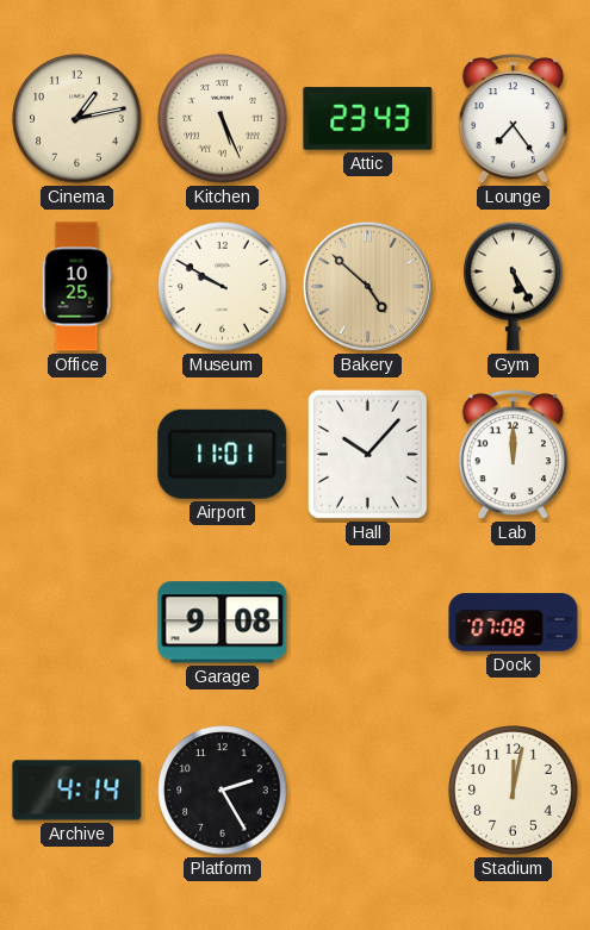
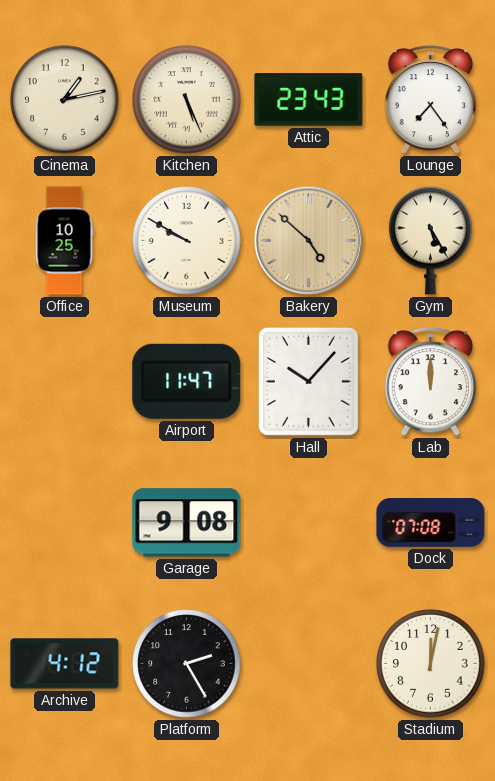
Airport: 11:01 -> 11:47
Archive: 4:14 -> 4:12
